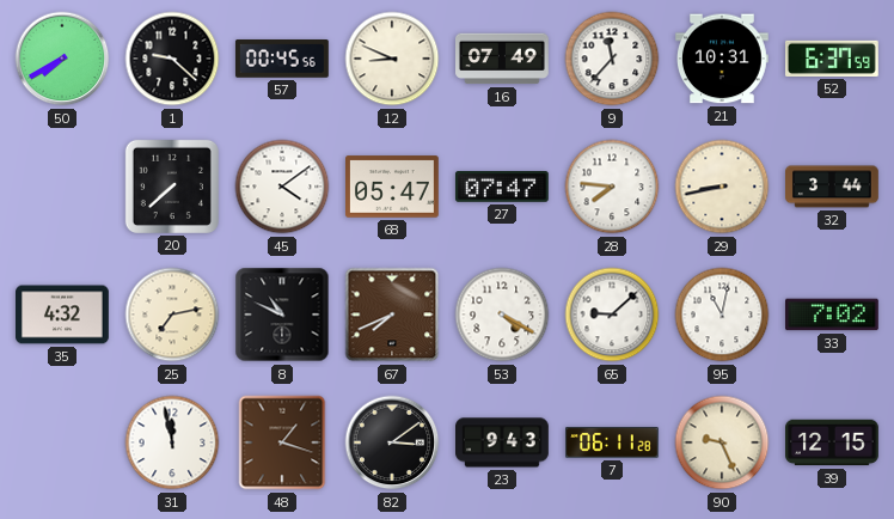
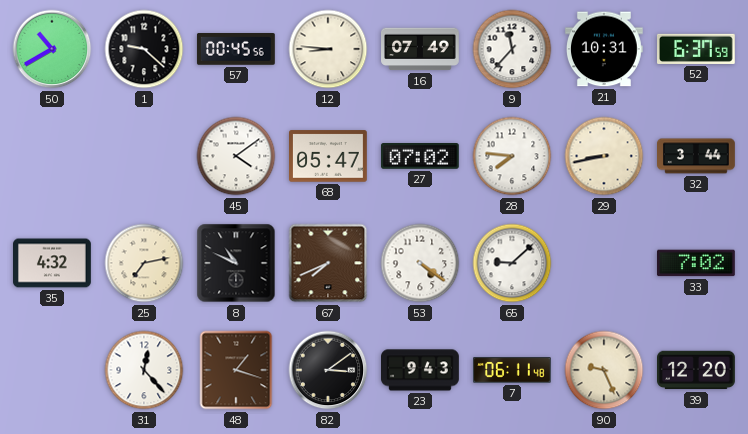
50: 7:40 -> 10:40
12: 8:49 -> 8:46
20: 7:38 -> none
27: 07:47 -> 07:02
53: 4:20 -> 4:21
95: 11:02 -> none
31: 11:58 -> 12:23
7: 06:11:28 -> 06:11:48
39: 12:15 -> 12:20
